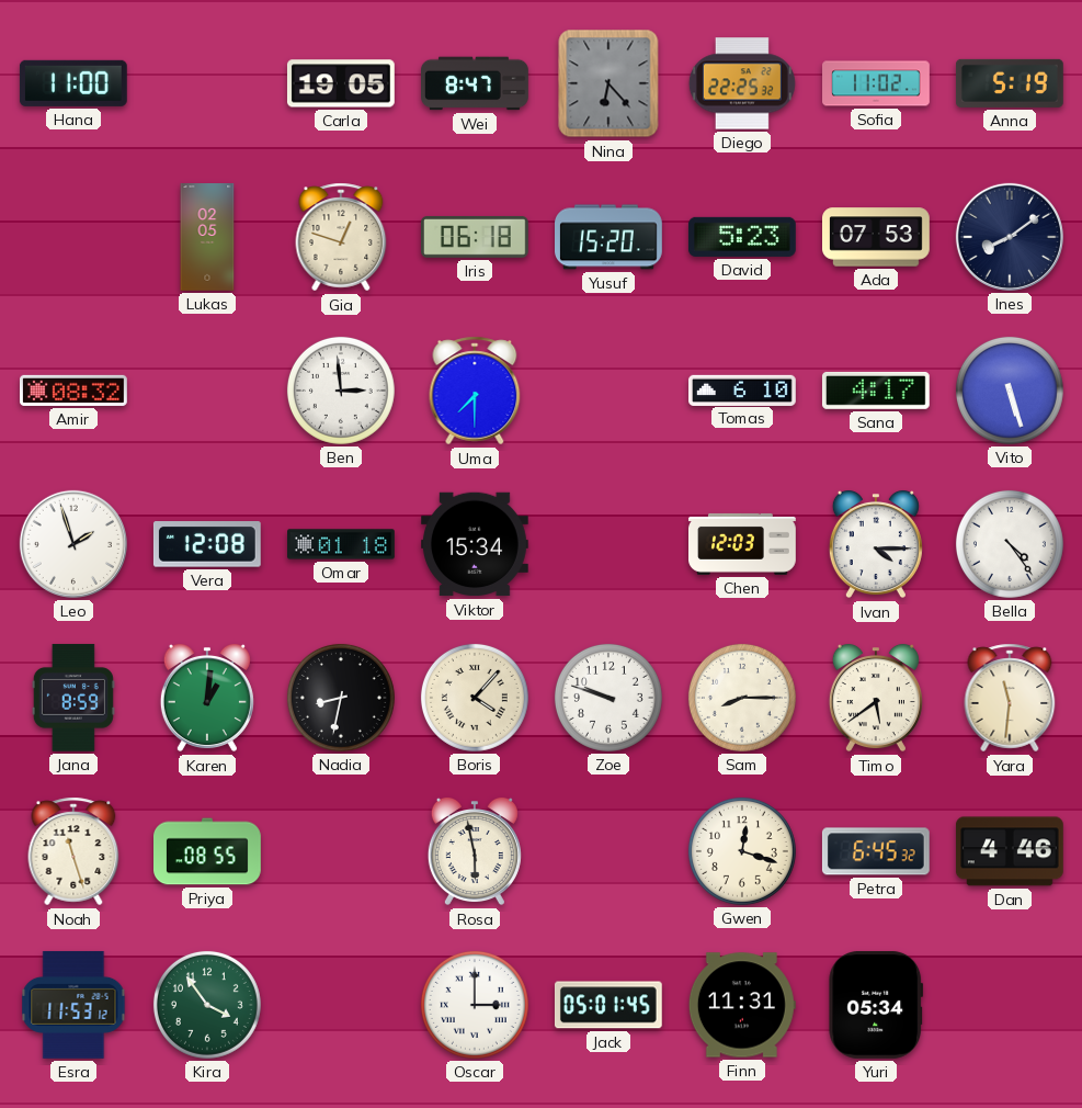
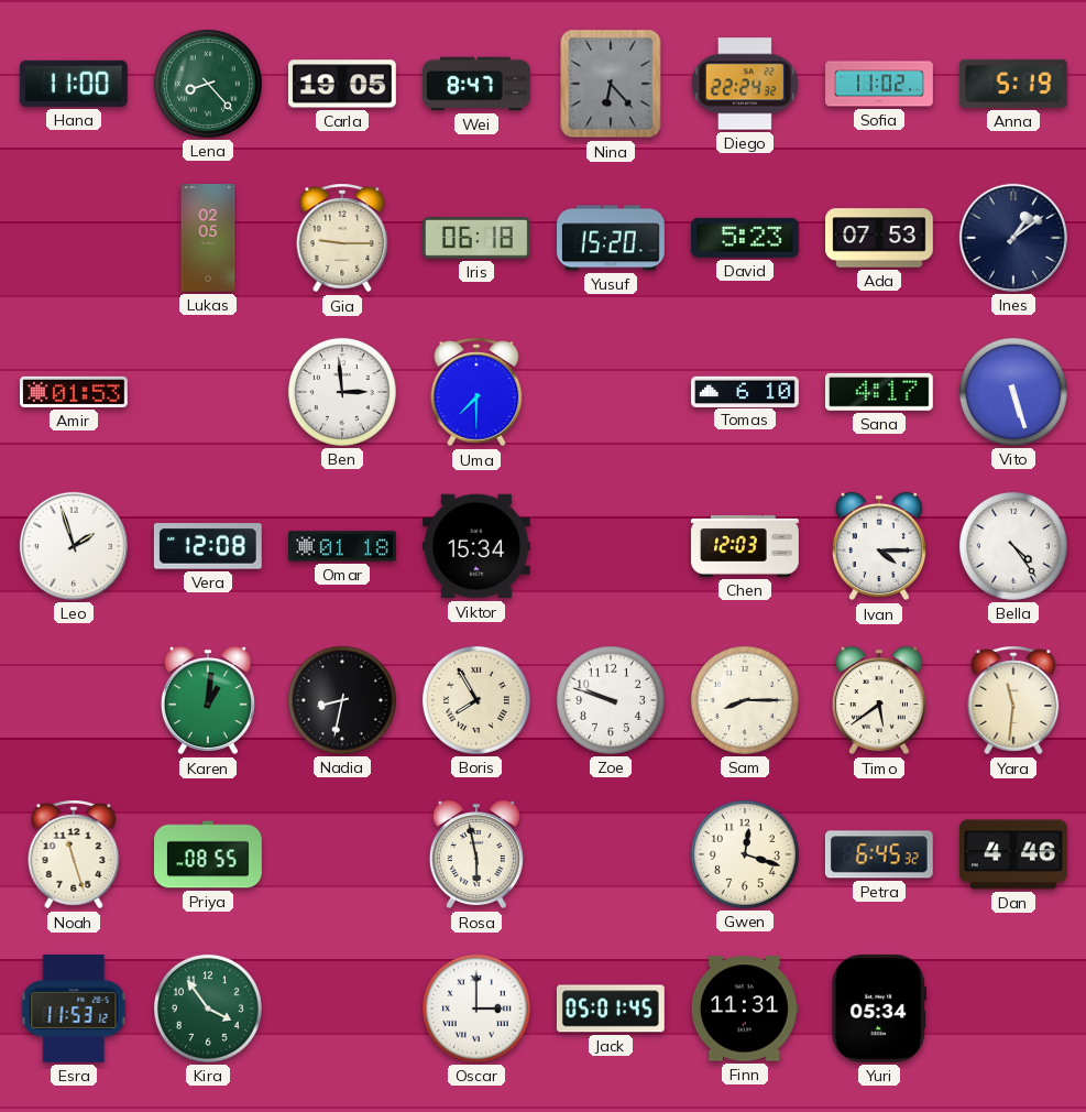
Lena: none -> 8:23
Diego: 22:25 -> 22:24
Gia: 12:48 -> 9:15
Ines: 8:09 -> 1:09
Amir: 08:32 -> 01:53
Jana: 8:59 -> none
Boris: 4:07 -> 7:55
